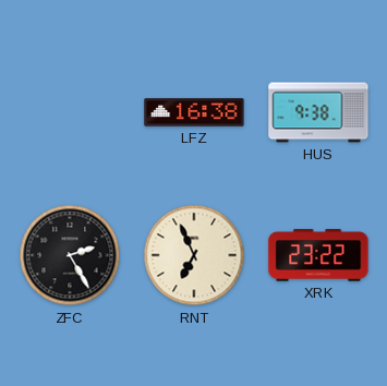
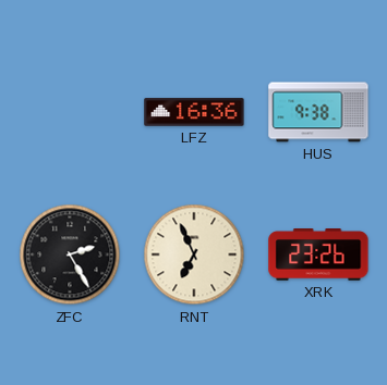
LFZ: 16:38 -> 16:36
XRK: 23:22 -> 23:26
